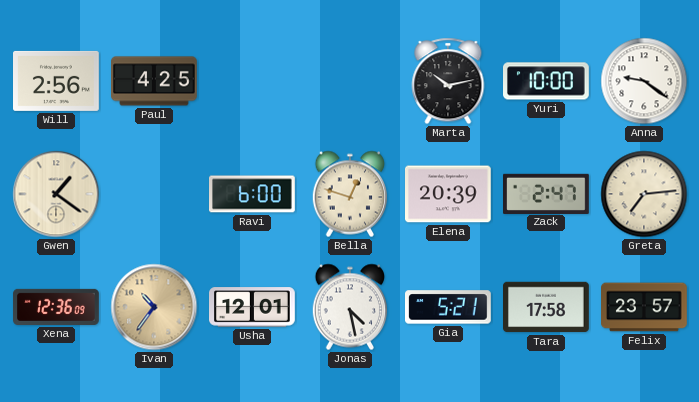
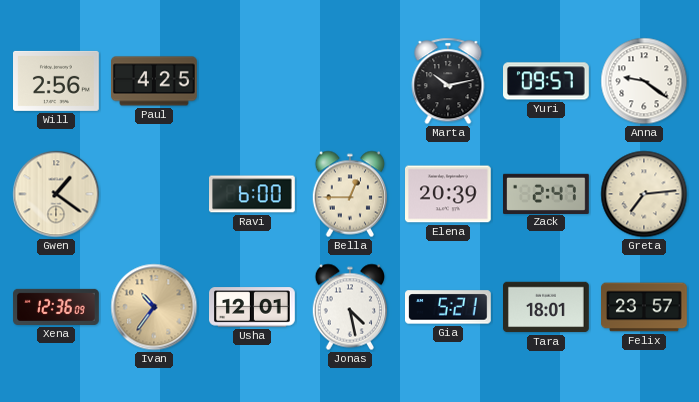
Yuri: 10:00 -> 09:57
Bella: 12:48 -> 12:45
Tara: 17:58 -> 18:01
